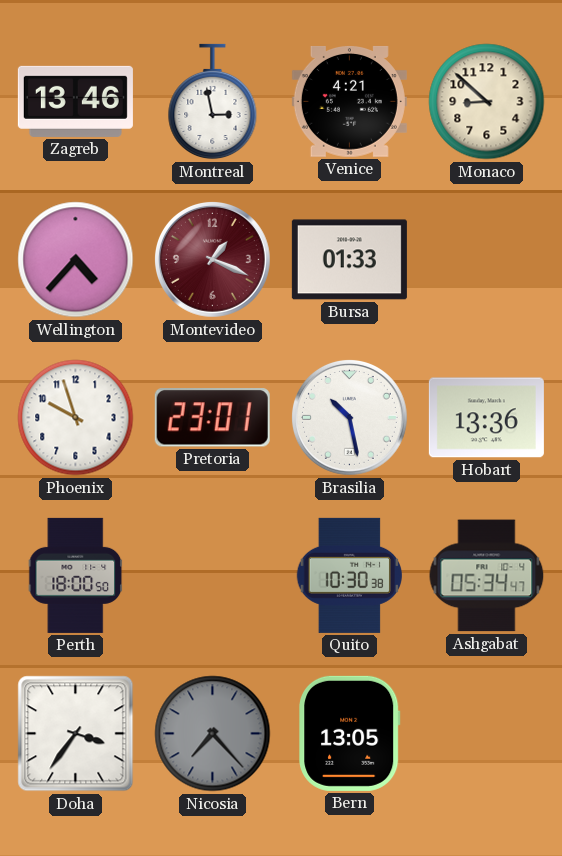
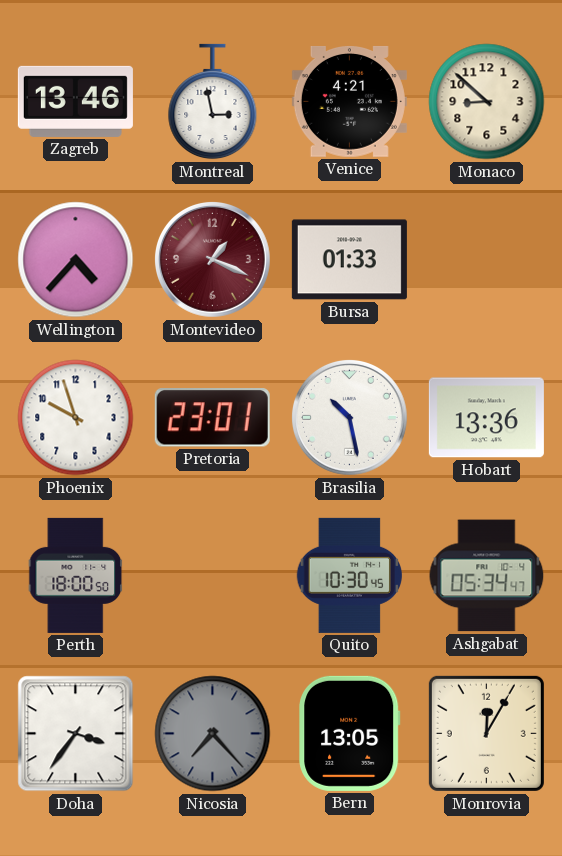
Quito: 10:30:38 -> 10:30:45
Monrovia: none -> 12:05
